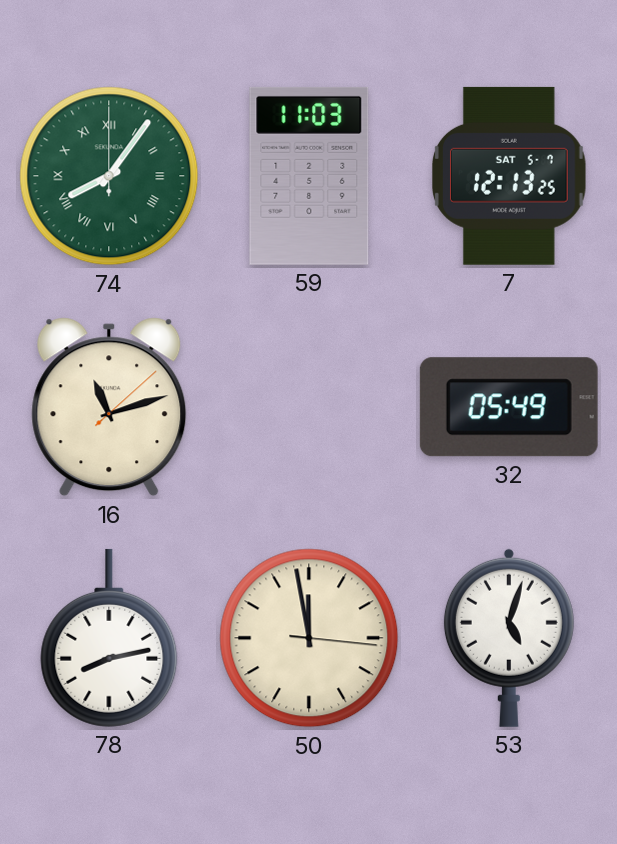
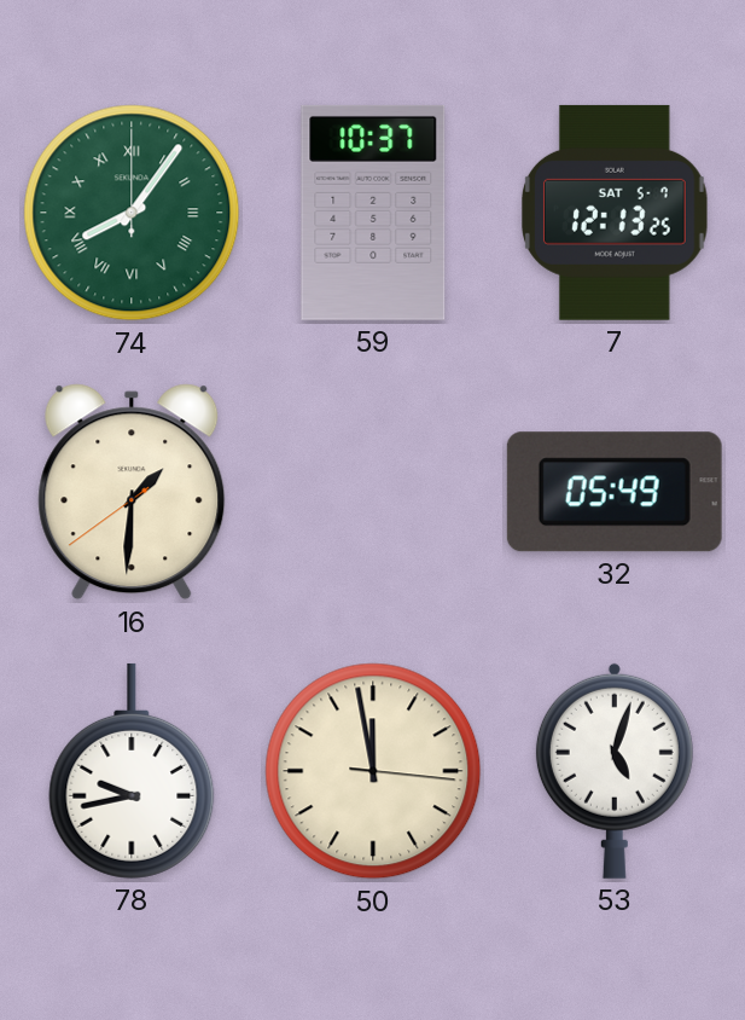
59: 11:03 -> 10:37
16: 11:12 -> 1:30
78: 8:13 -> 9:43
